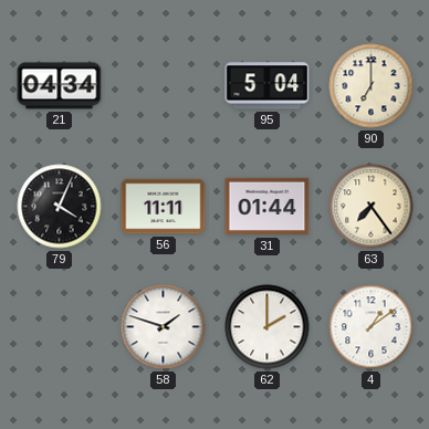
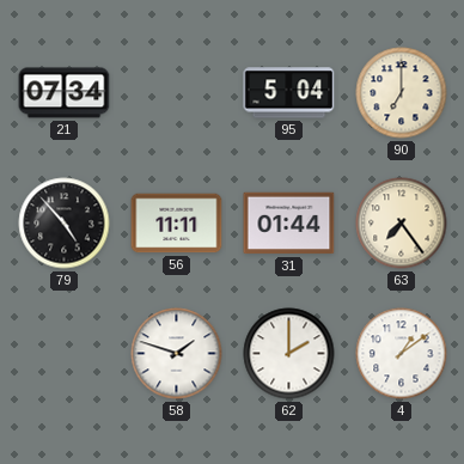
21: 04:34 -> 07:34
79: 4:04 -> 4:53
